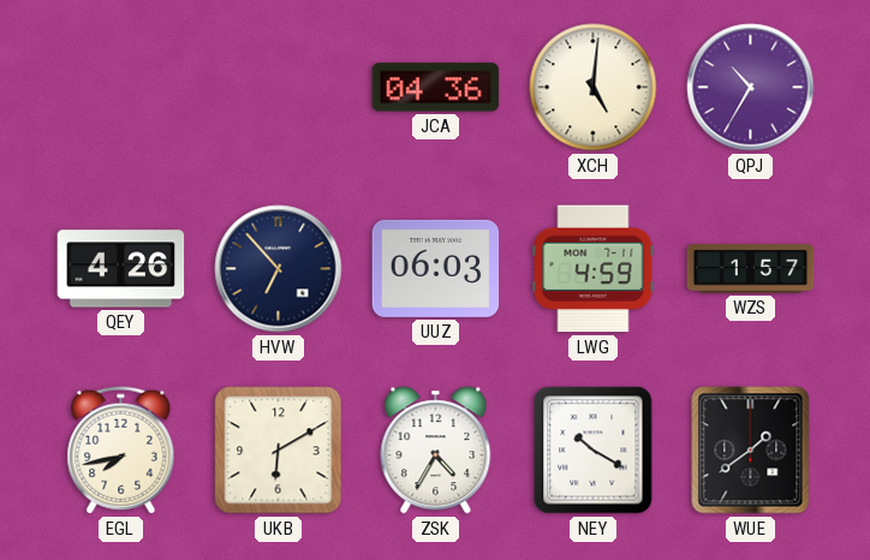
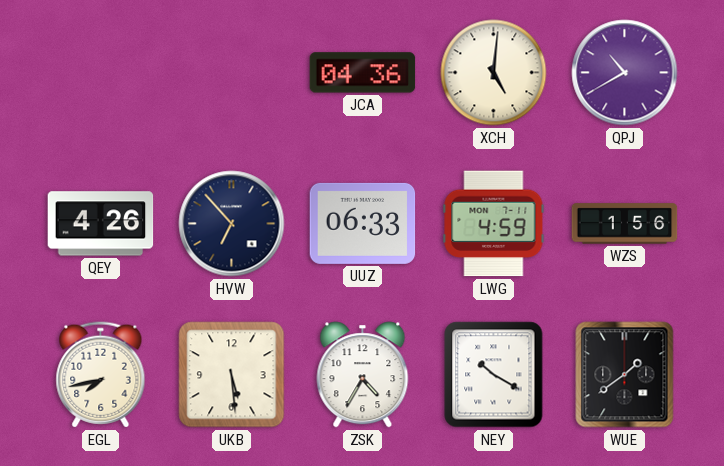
QPJ: 10:35 -> 10:40
UUZ: 06:03 -> 06:33
WZS: 1:57 -> 1:56
UKB: 6:10 -> 5:29
